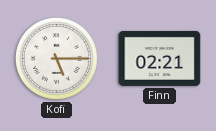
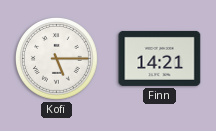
Finn: 02:21 -> 14:21
